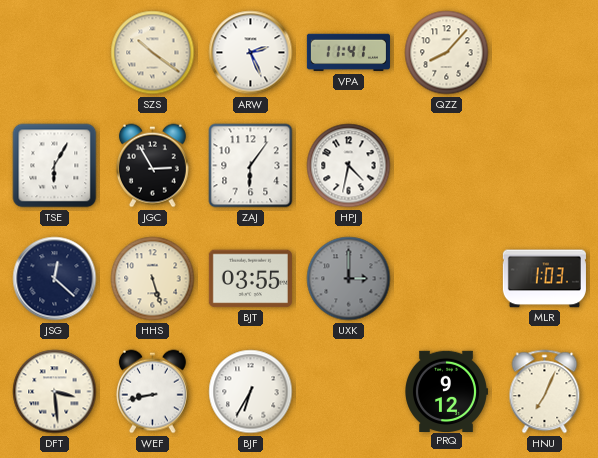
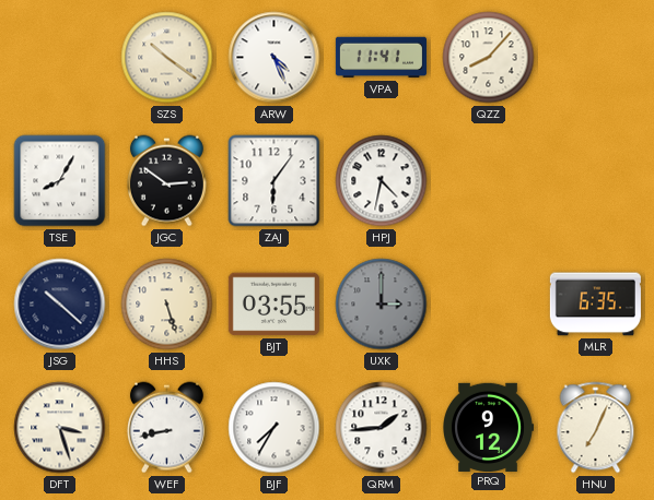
ARW: 2:26 -> 4:26
TSE: 6:05 -> 8:05
JGC: 2:55 -> 2:51
JSG: 12:22 -> 10:22
MLR: 1:03 -> 6:35
DFT: 3:29 -> 3:27
BJF: 6:35 -> 7:35
QRM: none -> 1:44
